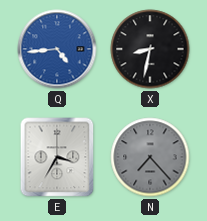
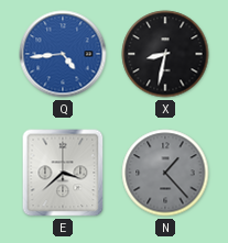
E: 3:35 -> 3:38
N: 7:23 -> 1:23
